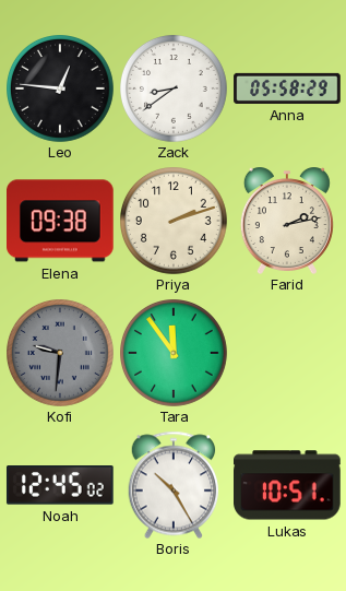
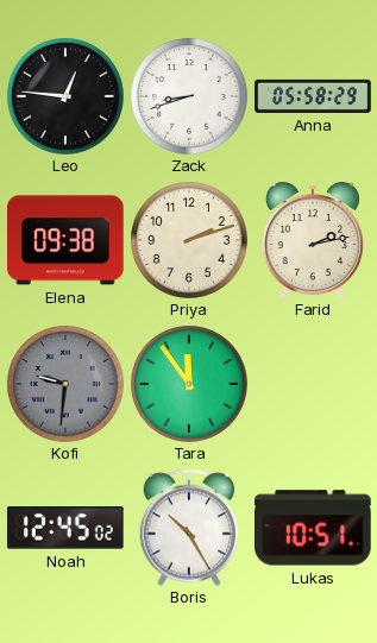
Zack: 8:39 -> 8:42
